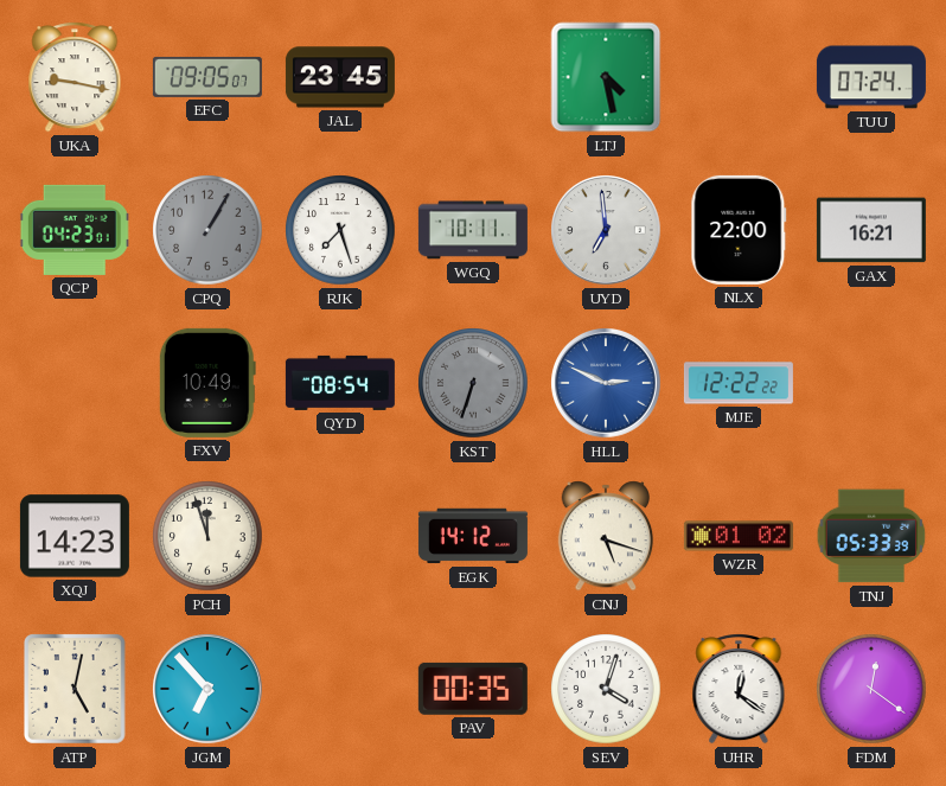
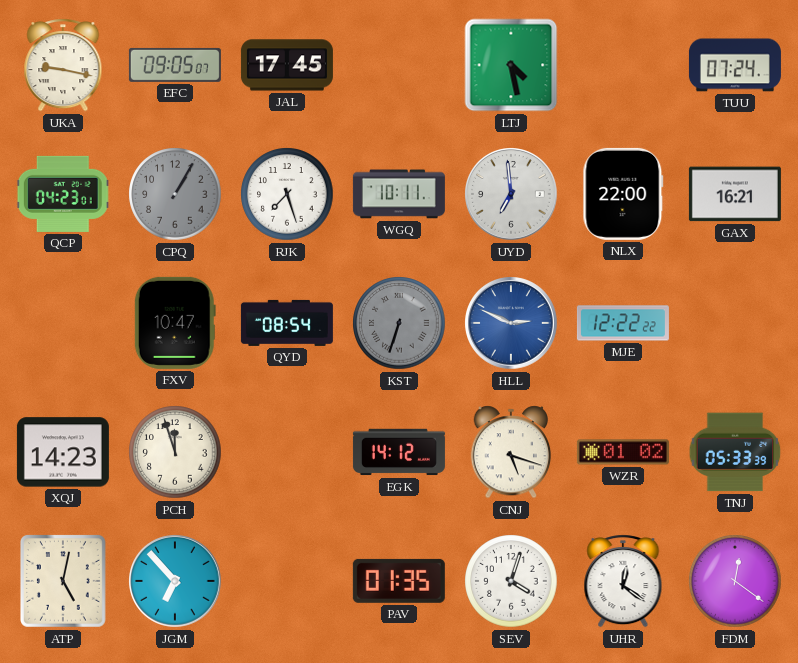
JAL: 23:45 -> 17:45
FXV: 10:49 -> 10:47
PAV: 00:35 -> 01:35
